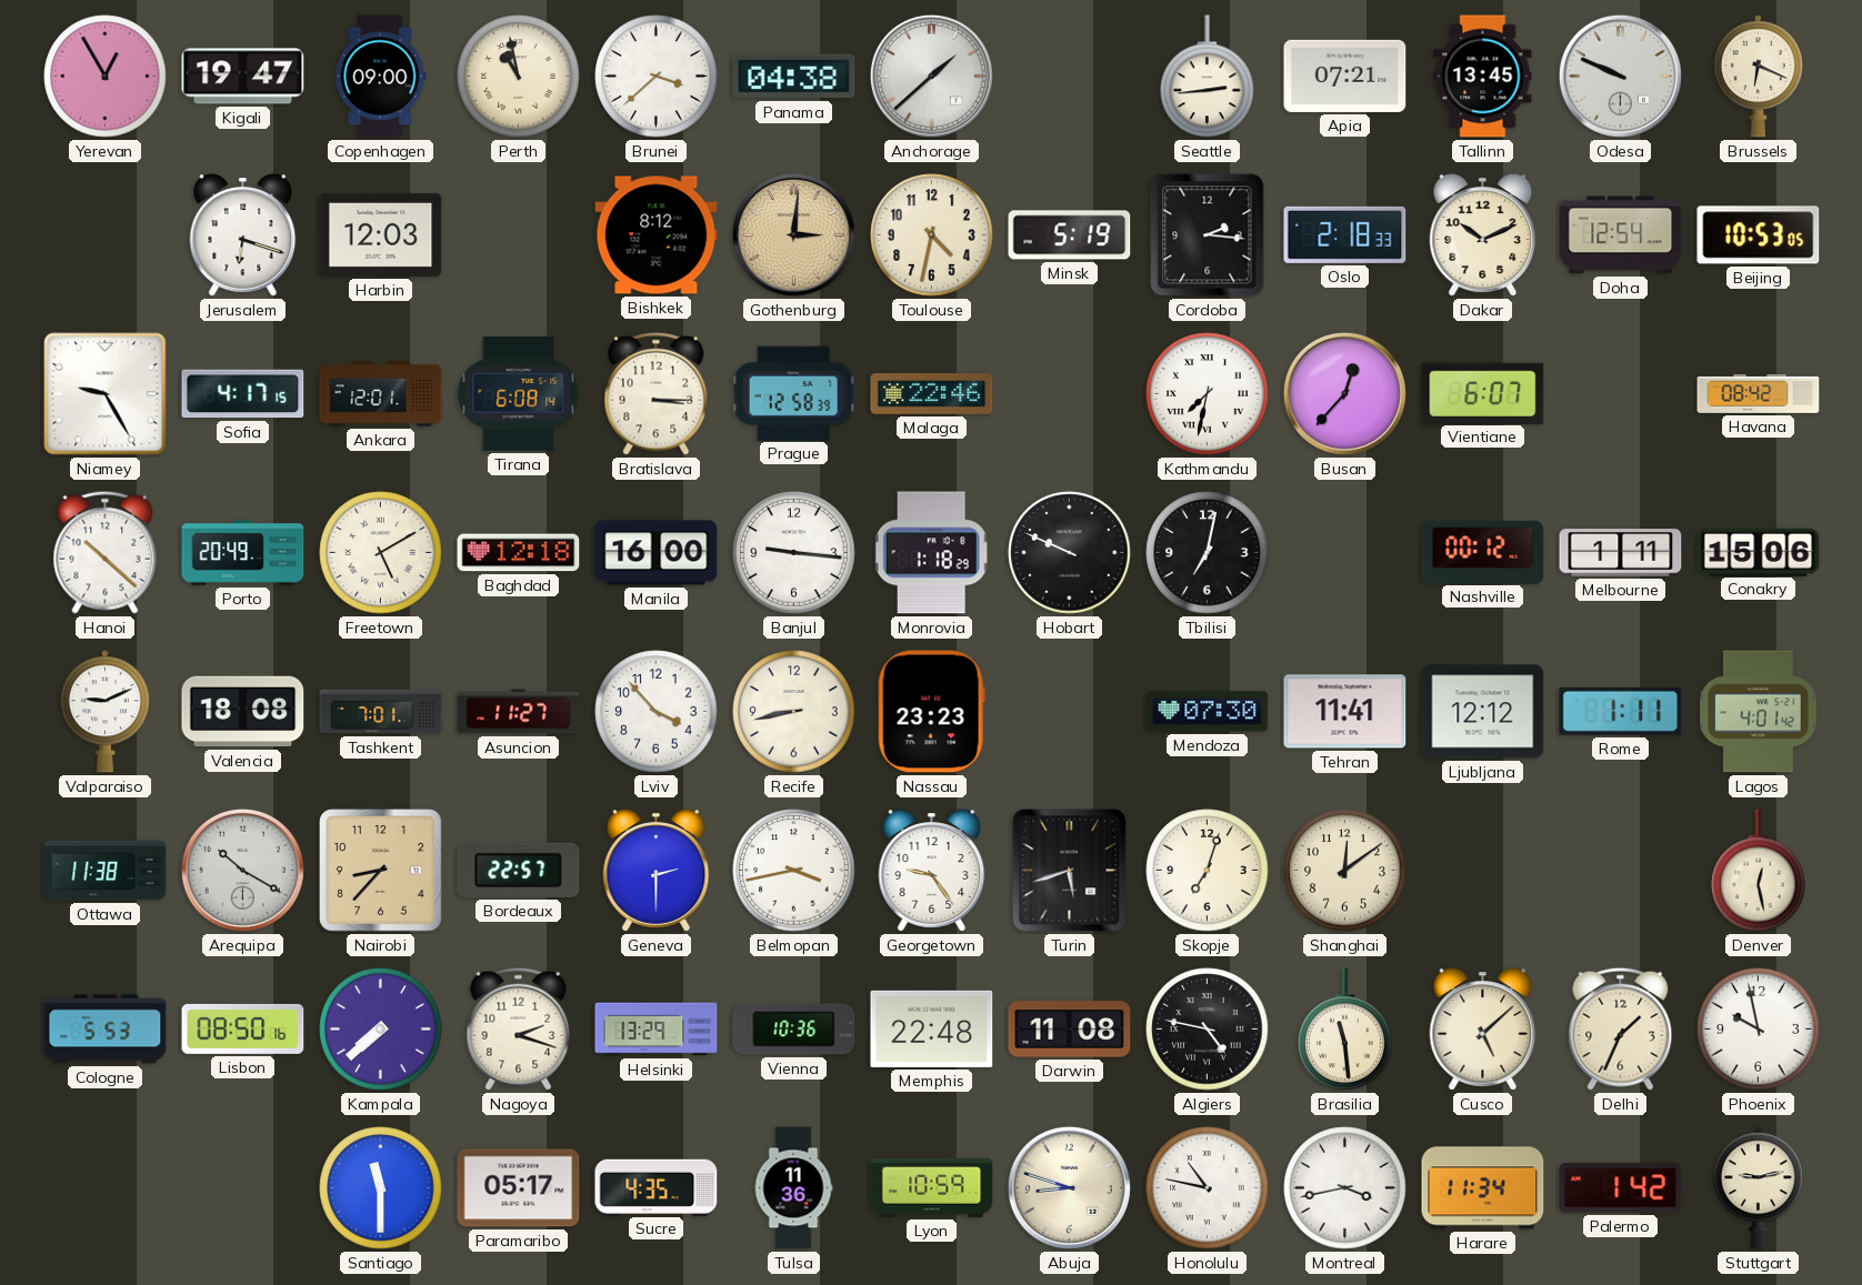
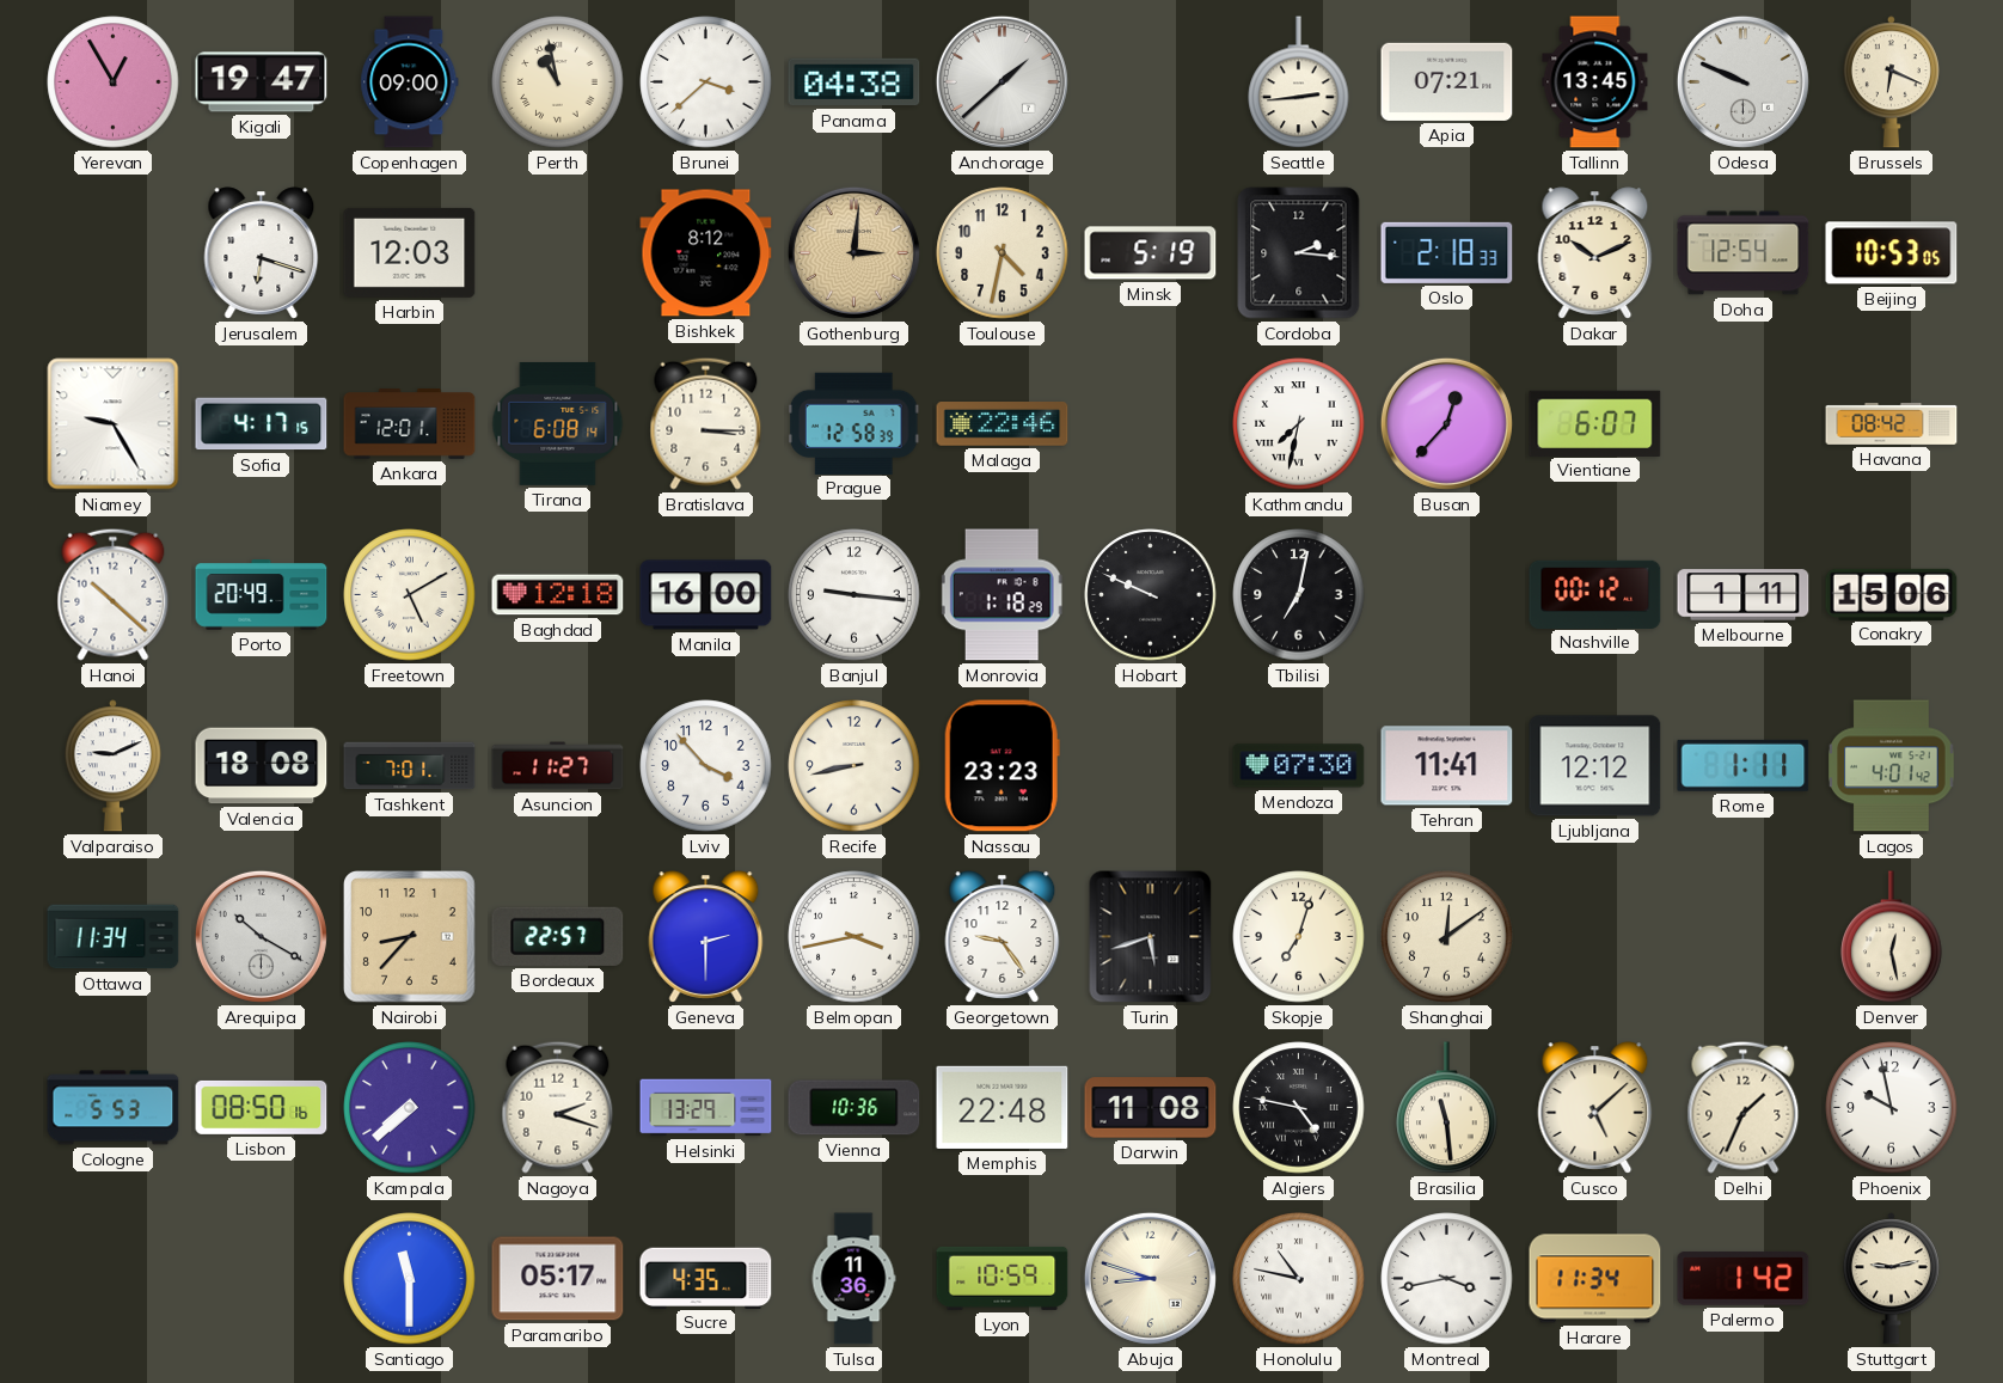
Ottawa: 11:38 -> 11:34
